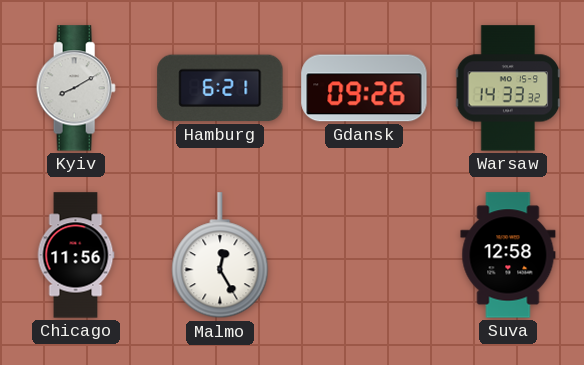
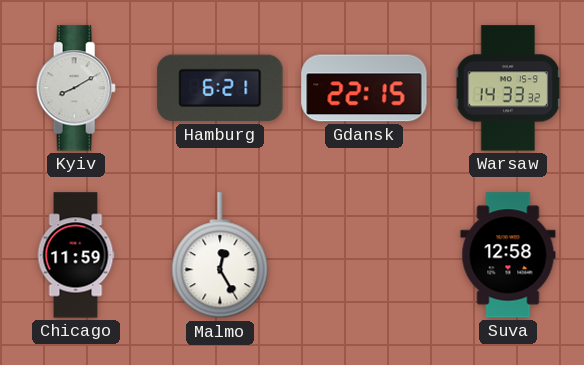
Gdansk: 09:26 -> 22:15
Chicago: 11:56 -> 11:59
